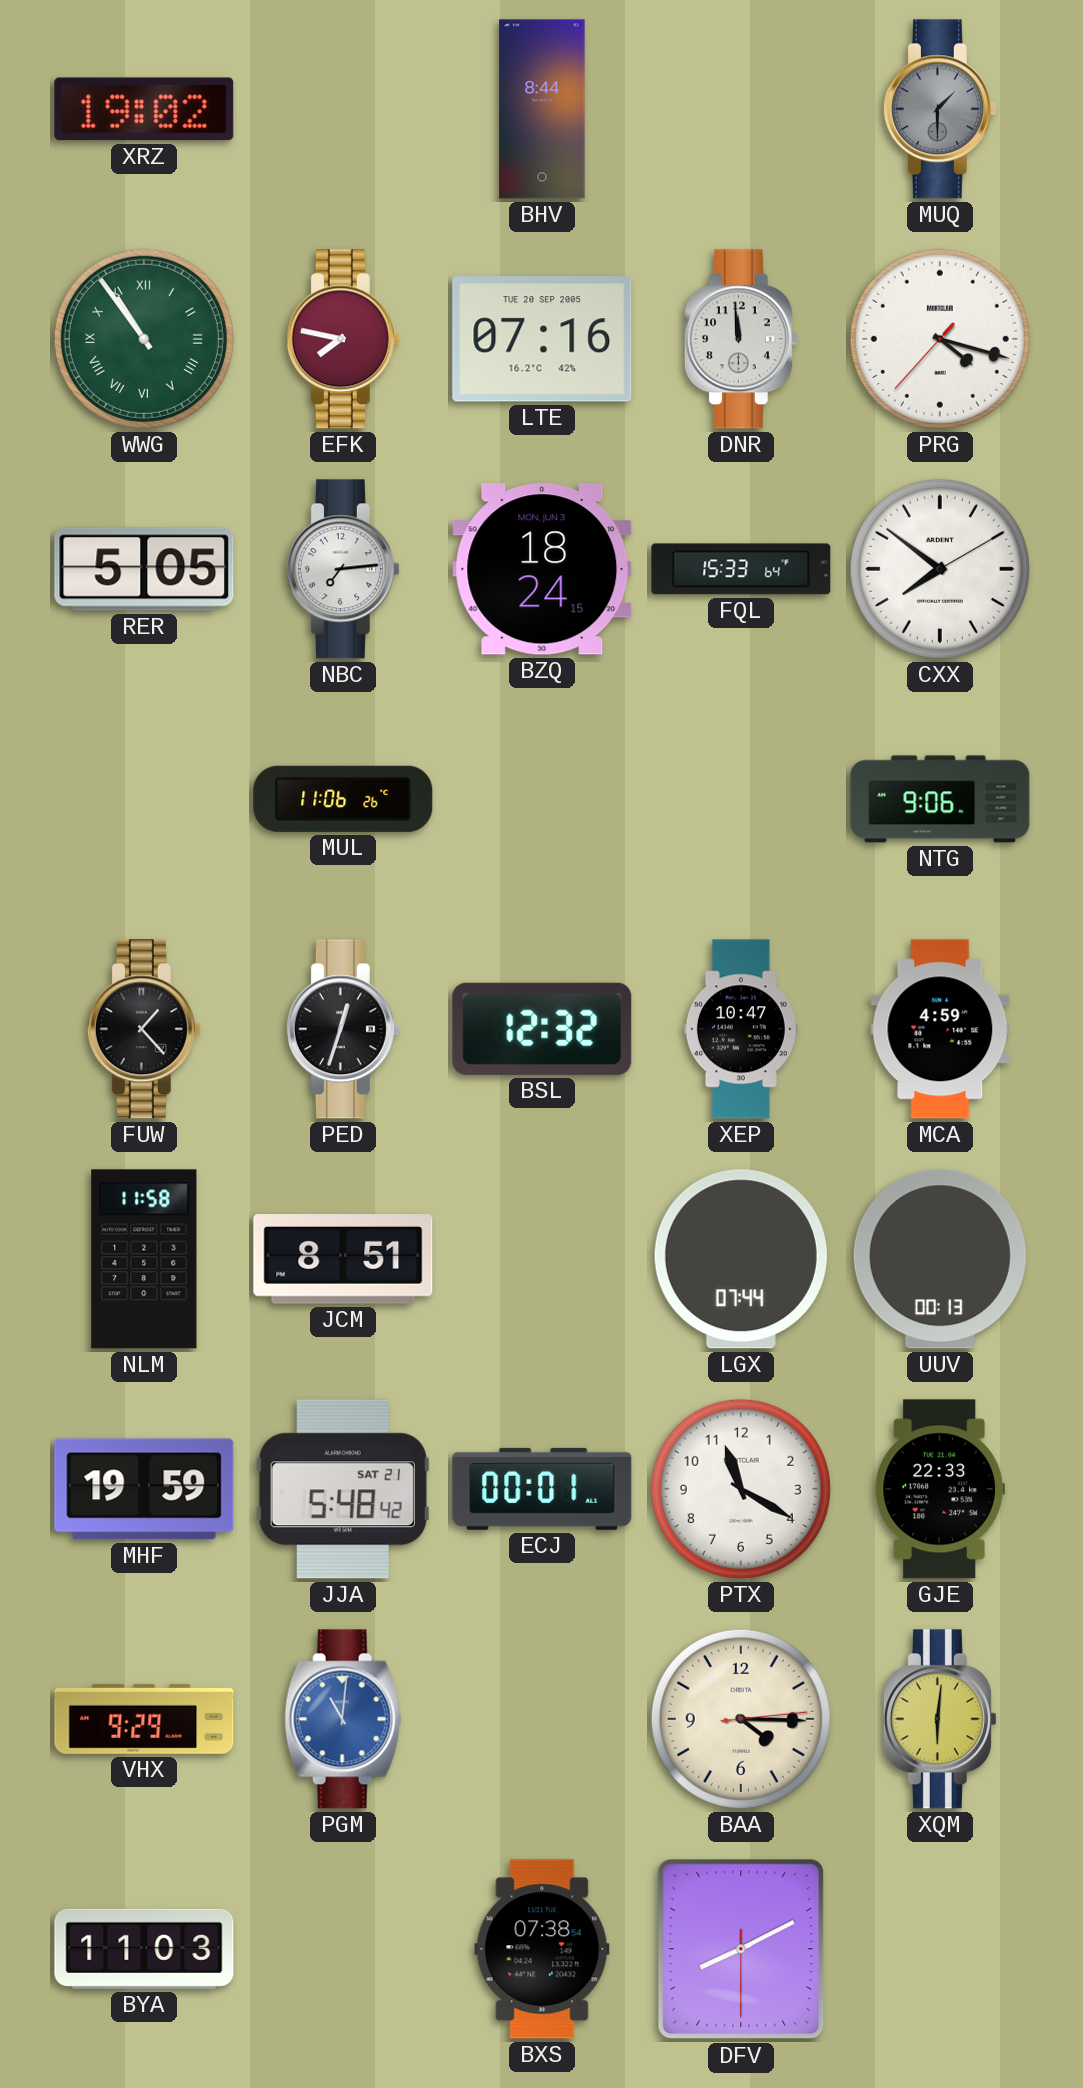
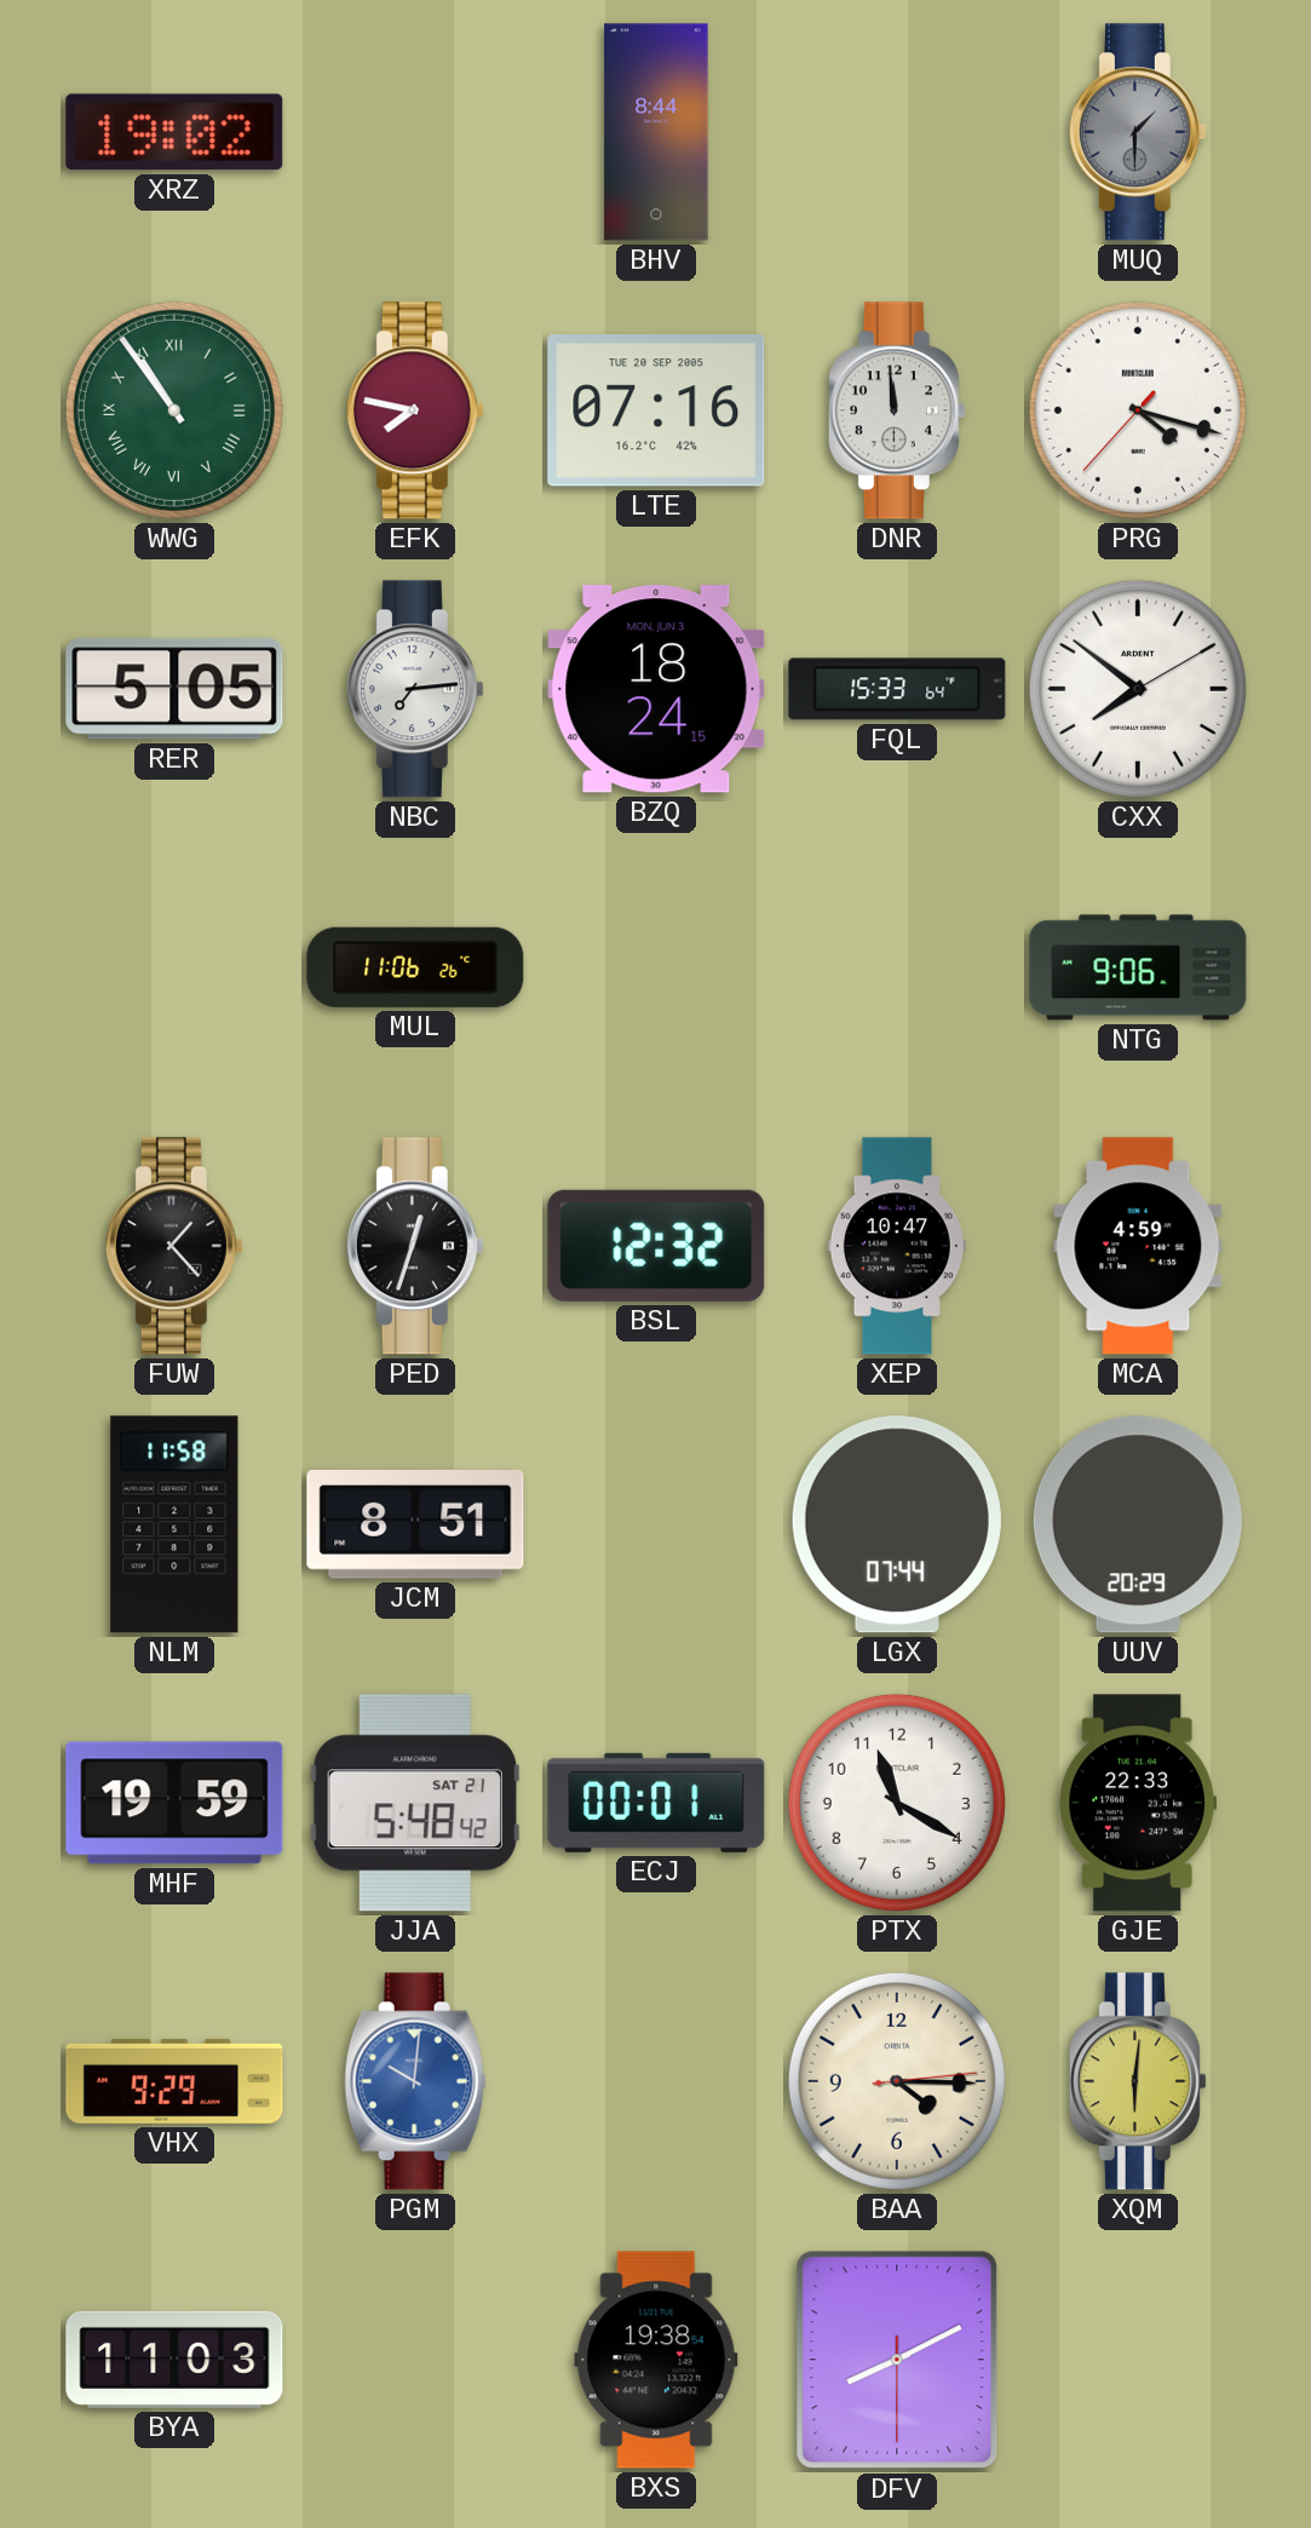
UUV: 00:13 -> 20:29
PGM: 11:01 -> 10:01
BXS: 07:38 -> 19:38
